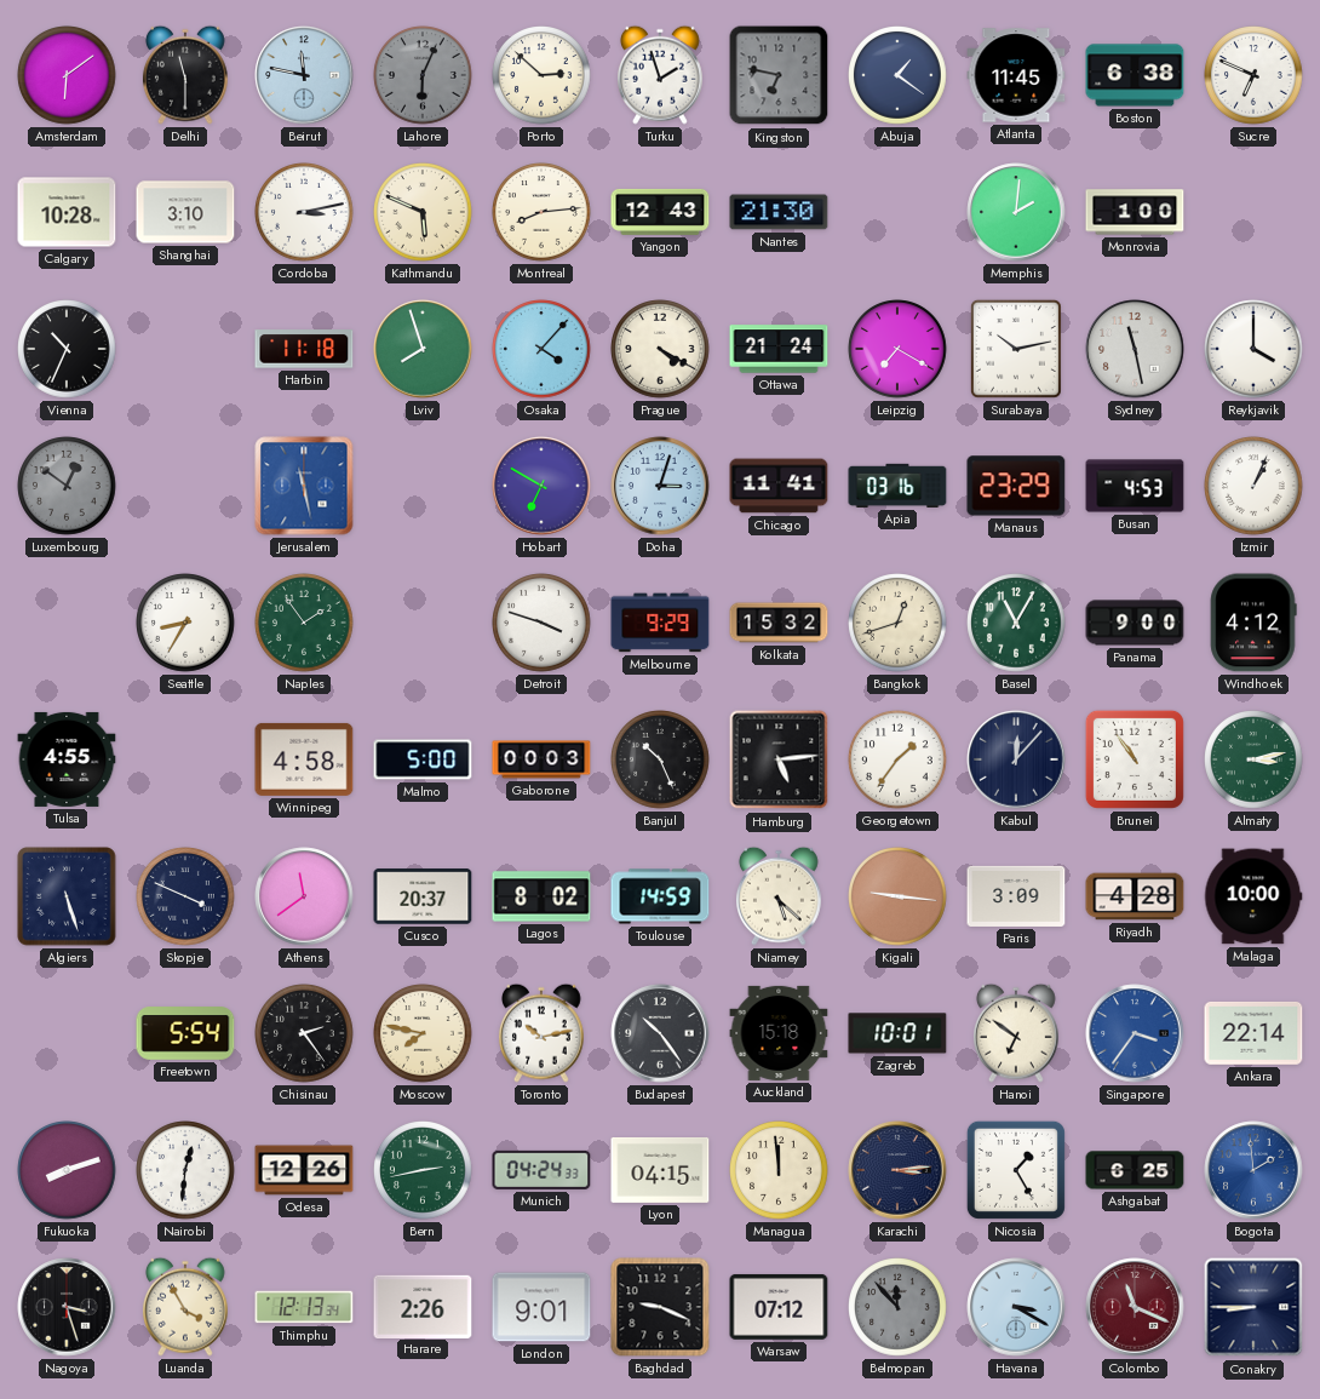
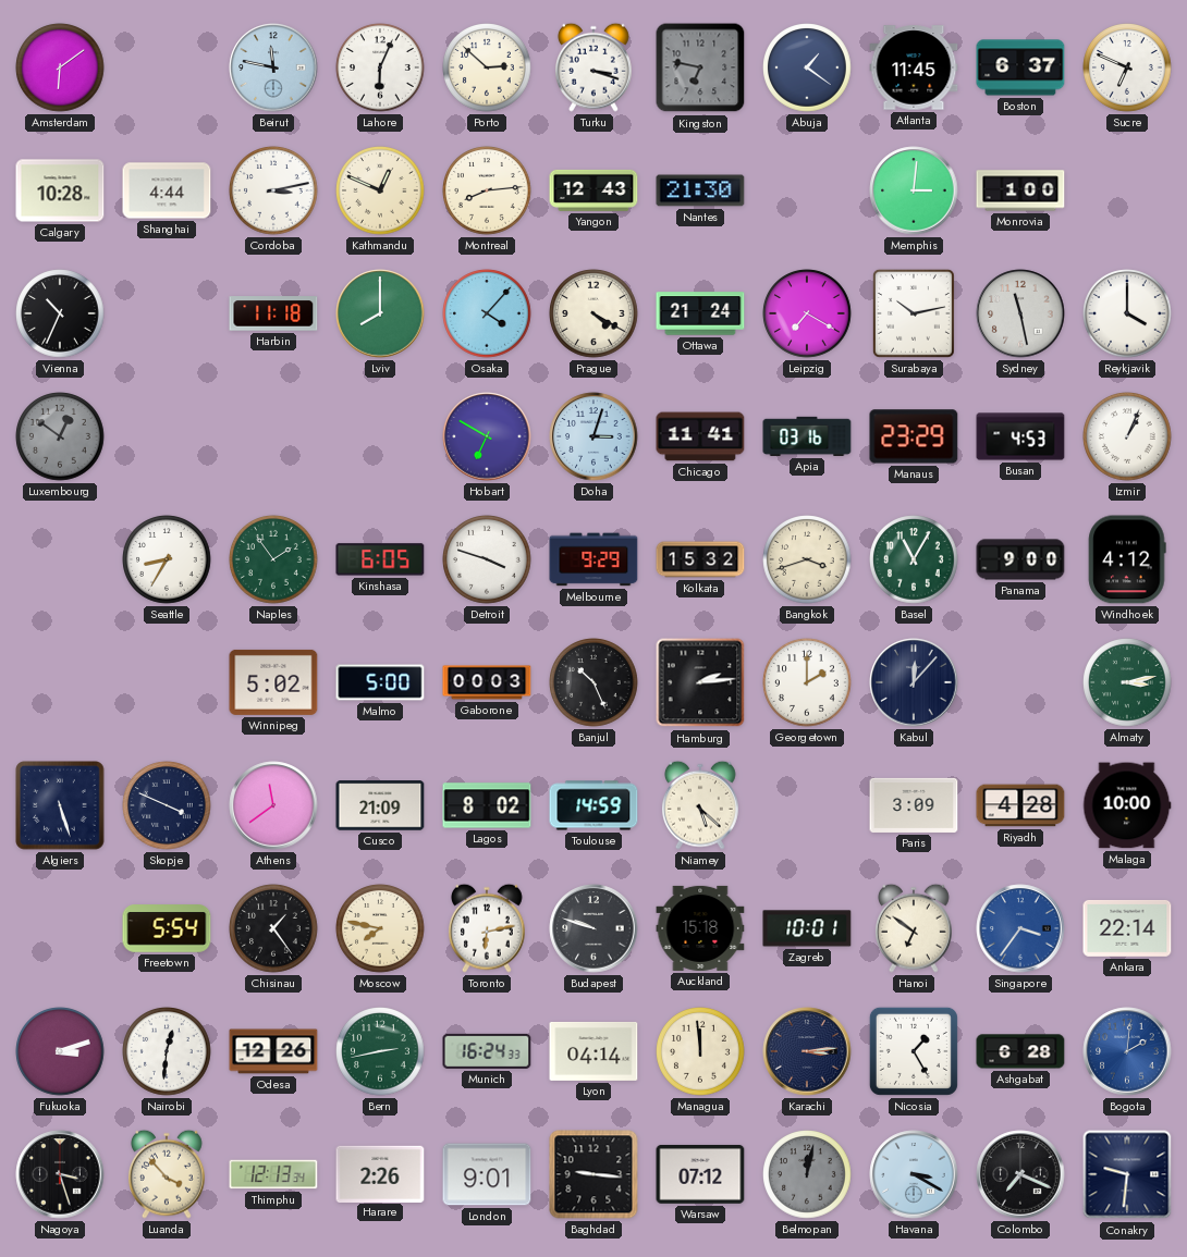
Delhi: 11:30 -> none
Lahore dial: grey -> white
Turku: 1:57 -> 3:18
Boston: 6:38 -> 6:37
Shanghai: 3:10 -> 4:44
Kathmandu: 5:49 -> 12:49
Memphis: 2:01 -> 3:01
Lviv: 7:57 -> 8:00
Jerusalem: 11:28 -> none
Kinshasa: none -> 6:05
Bangkok: 12:42 -> 3:42
Tulsa: 4:55 -> none
Winnipeg: 4:58 -> 5:02
Hamburg: 5:14 -> 2:14
Georgetown: 1:36 -> 2:00
Brunei: 10:54 -> none
Cusco: 20:37 -> 21:09
Kigali: 9:16 -> none
Chisinau: 2:24 -> 1:24
Toronto: 10:13 -> 6:13
Budapest: 10:24 -> 9:48
Fukuoka: 8:12 -> 3:12
Munich: 04:24 -> 16:24
Lyon: 04:15 -> 04:14
Ashgabat: 6:25 -> 6:28
Bogota: 1:59 -> 2:01
Luanda: 3:55 -> 3:53
Baghdad: 9:19 -> 9:16
Belmopan: 11:53 -> 12:02
Colombo: 11:19 -> 7:19
Colombo dial: burgundy -> black
Conakry: 8:45 -> 9:31
